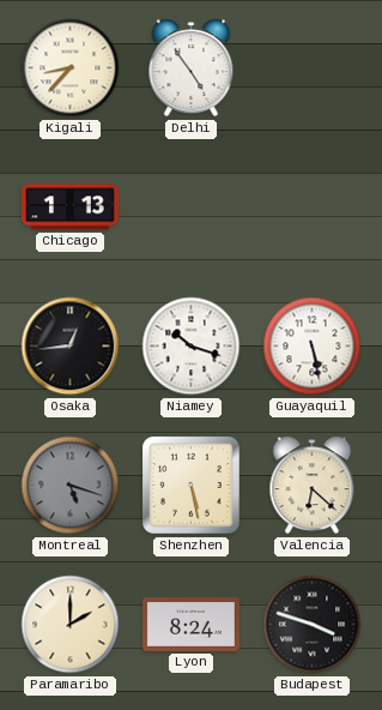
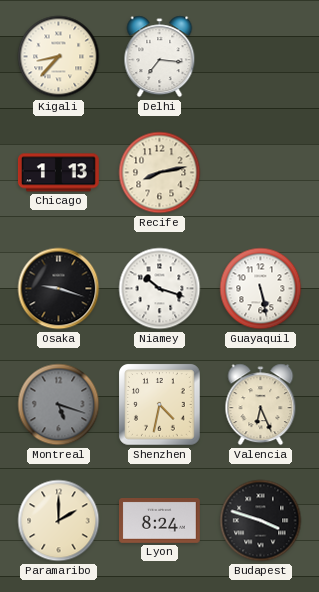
Delhi: 4:54 -> 7:16
Recife: none -> 8:13
Osaka: 12:44 -> 9:18
Shenzhen: 5:28 -> 4:32
Valencia: 6:22 -> 6:26
